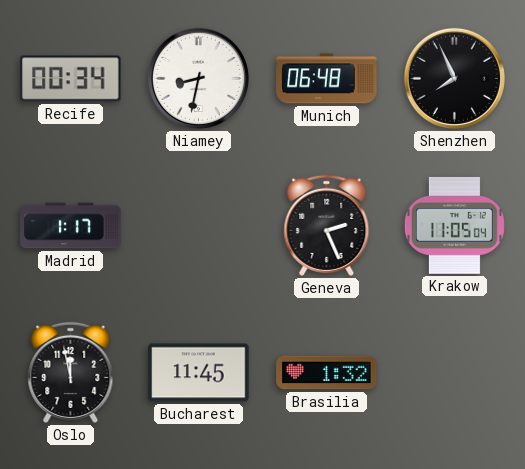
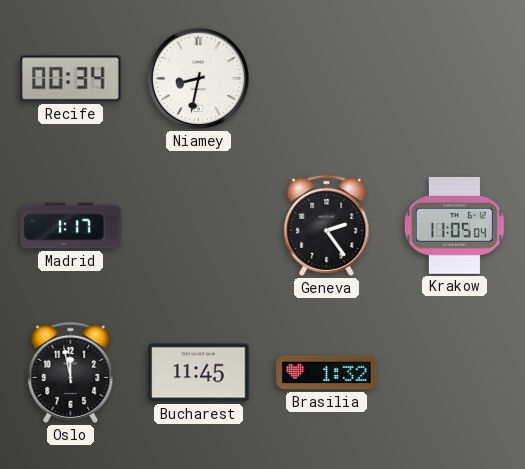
Munich: 06:48 -> none
Shenzhen: 7:56 -> none
Geneva: 2:26 -> 2:24
